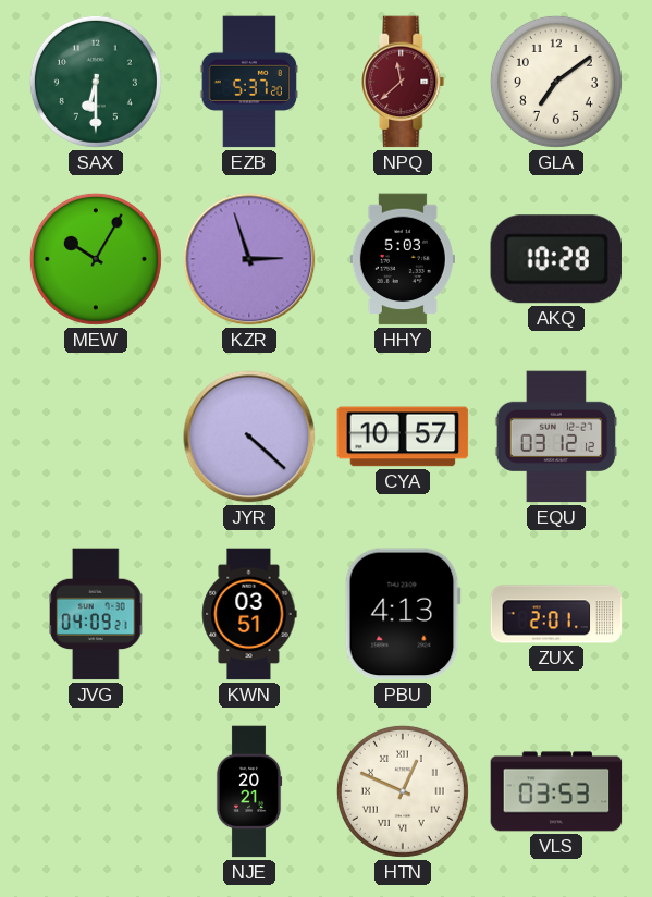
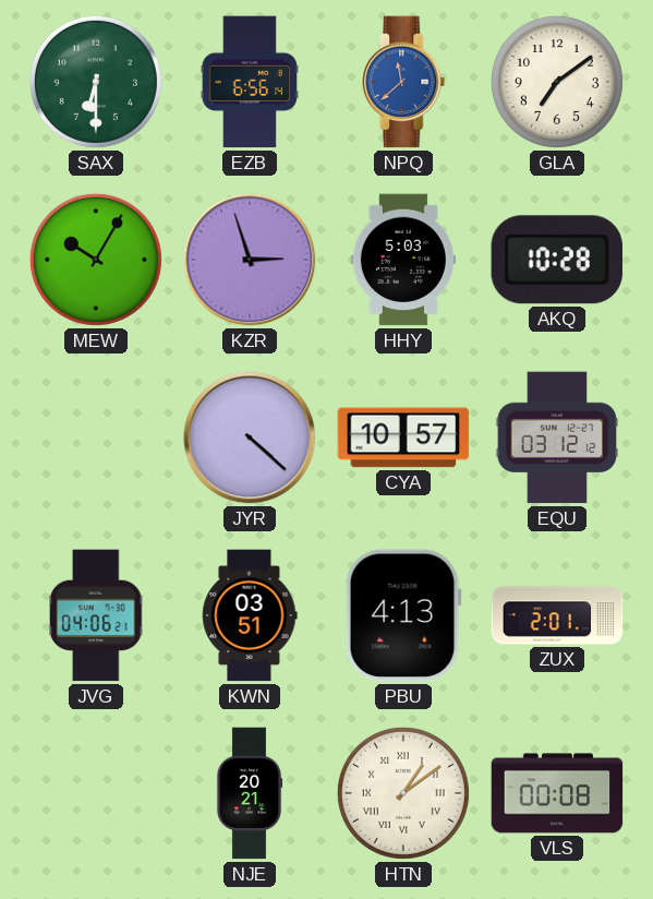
EZB: 5:37 -> 6:56
NPQ dial: burgundy -> blue
JVG: 04:09 -> 04:06
HTN: 12:49 -> 1:09
VLS: 03:53 -> 00:08
